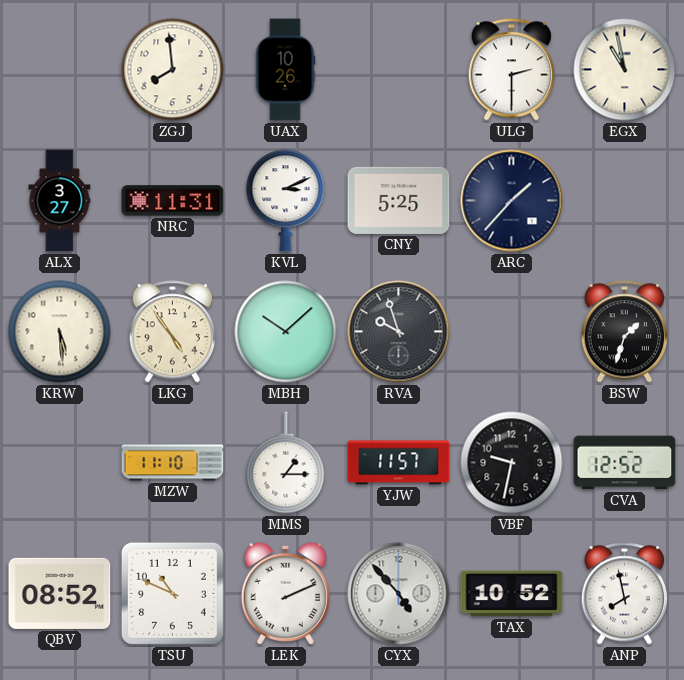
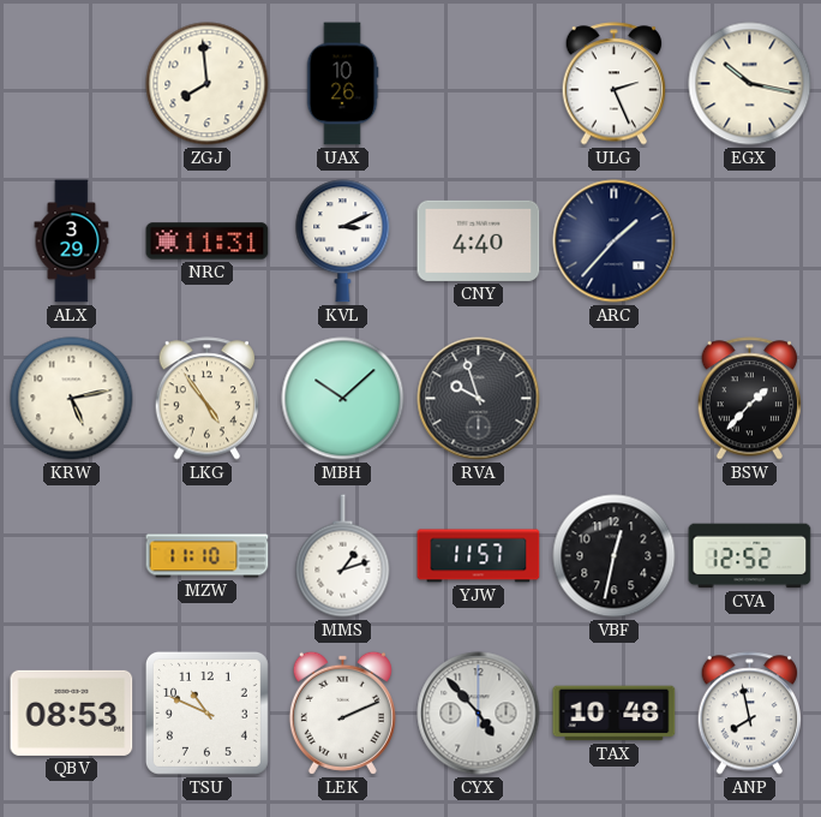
ULG: 2:30 -> 2:26
EGX: 10:58 -> 10:17
ALX: 3:27 -> 3:29
CNY: 5:25 -> 4:40
KRW: 5:29 -> 5:13
BSW: 1:33 -> 1:37
MMS: 1:15 -> 1:12
VBF: 9:32 -> 12:32
QBV: 08:52 -> 08:53
TAX: 10:52 -> 10:48
